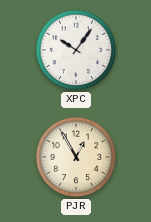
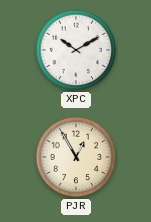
XPC: 10:06 -> 10:10
